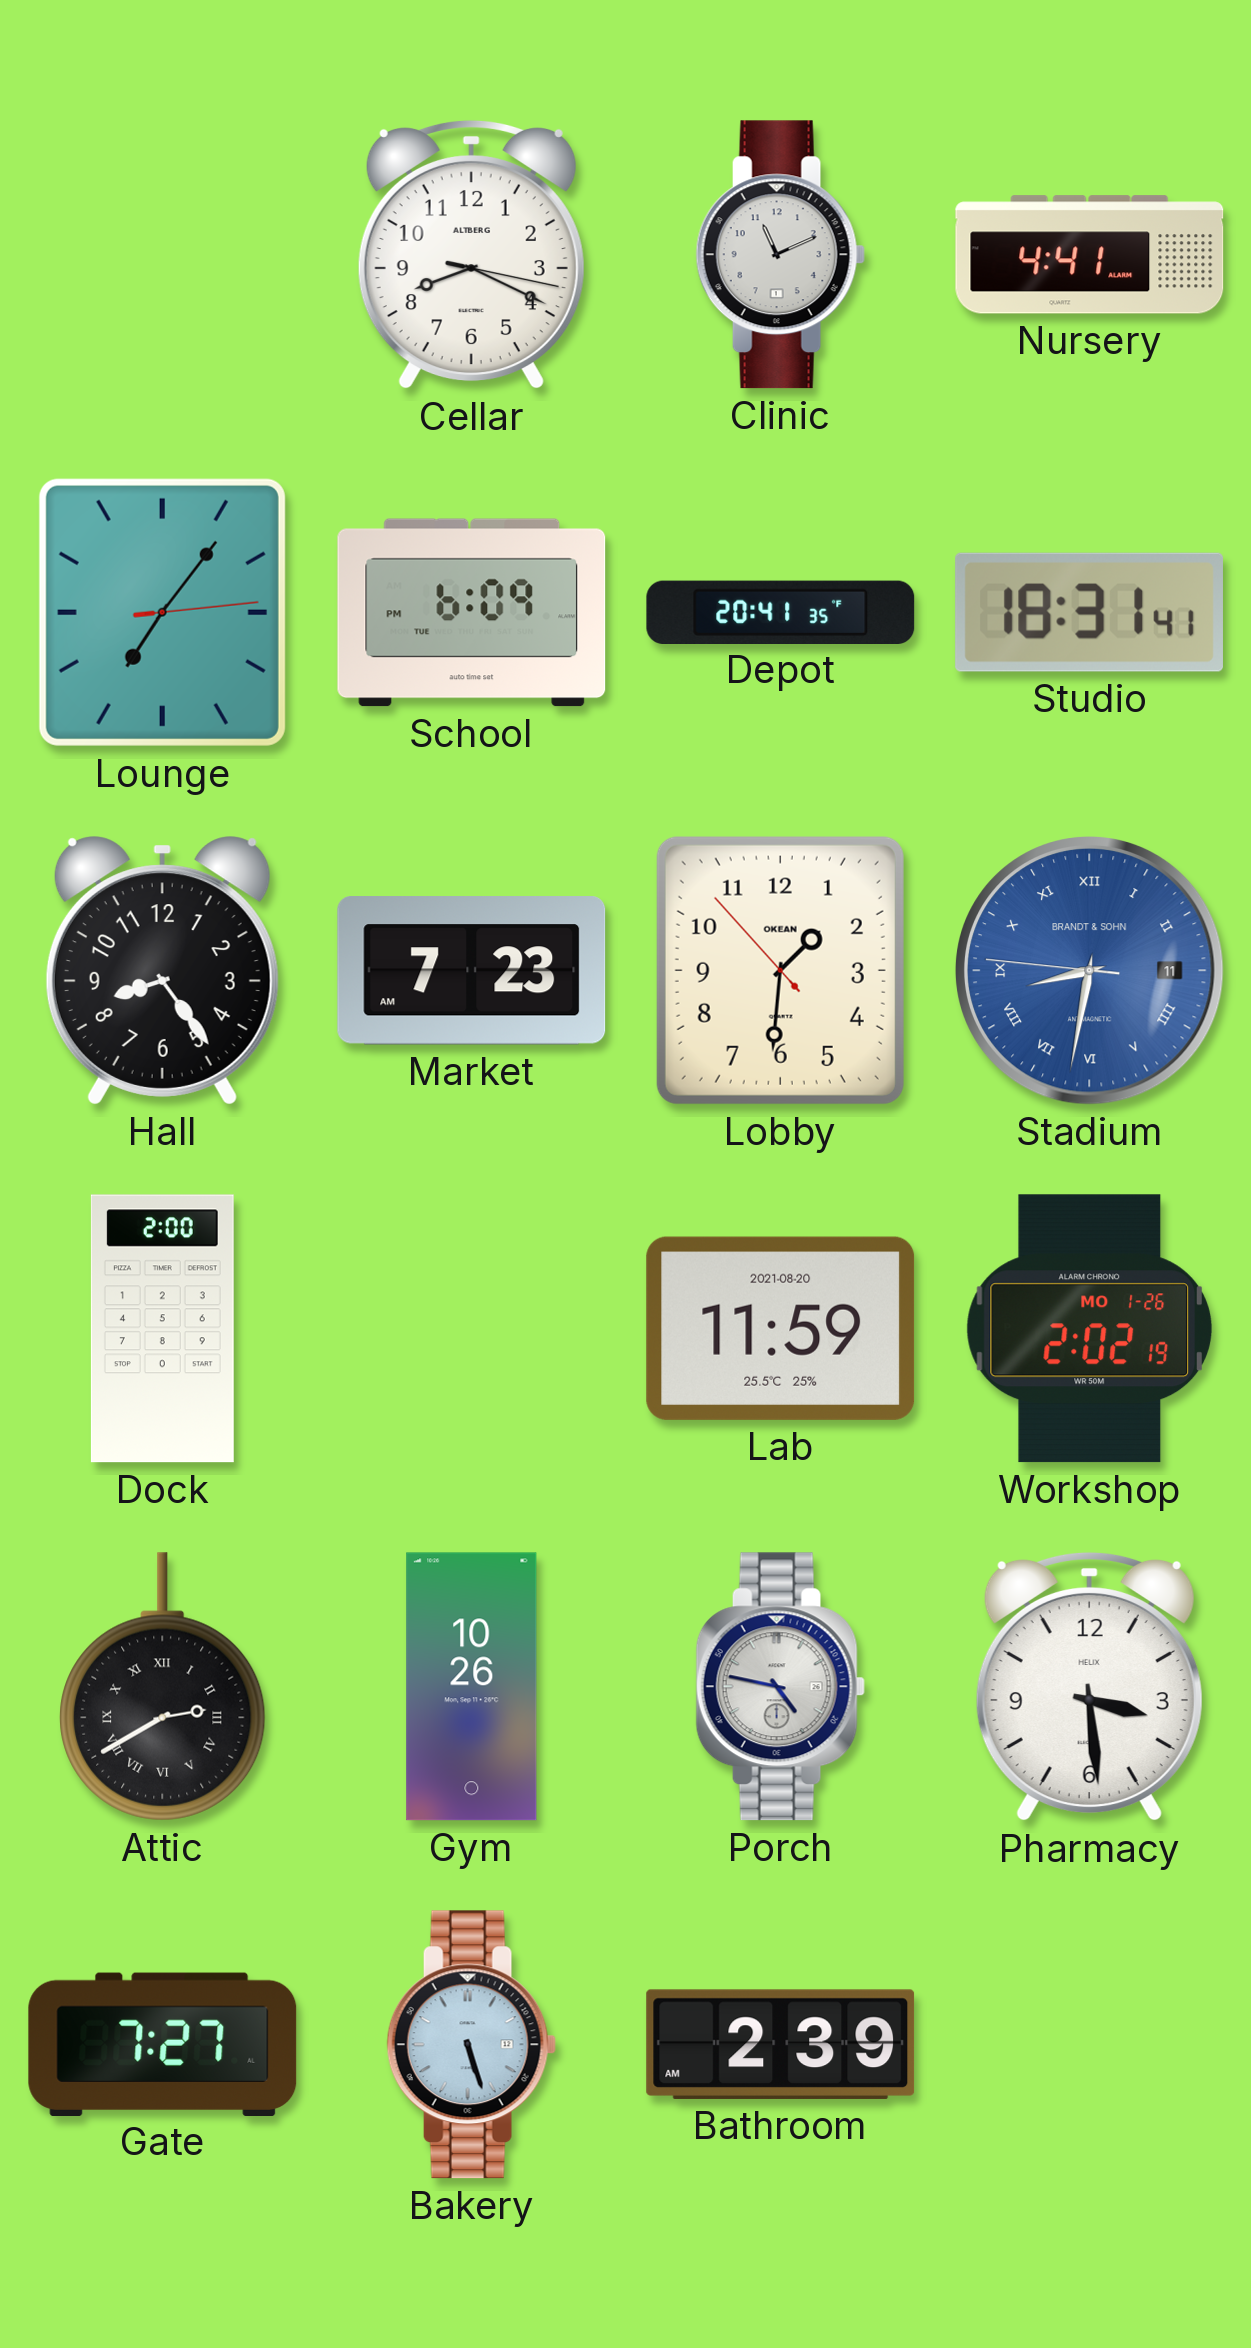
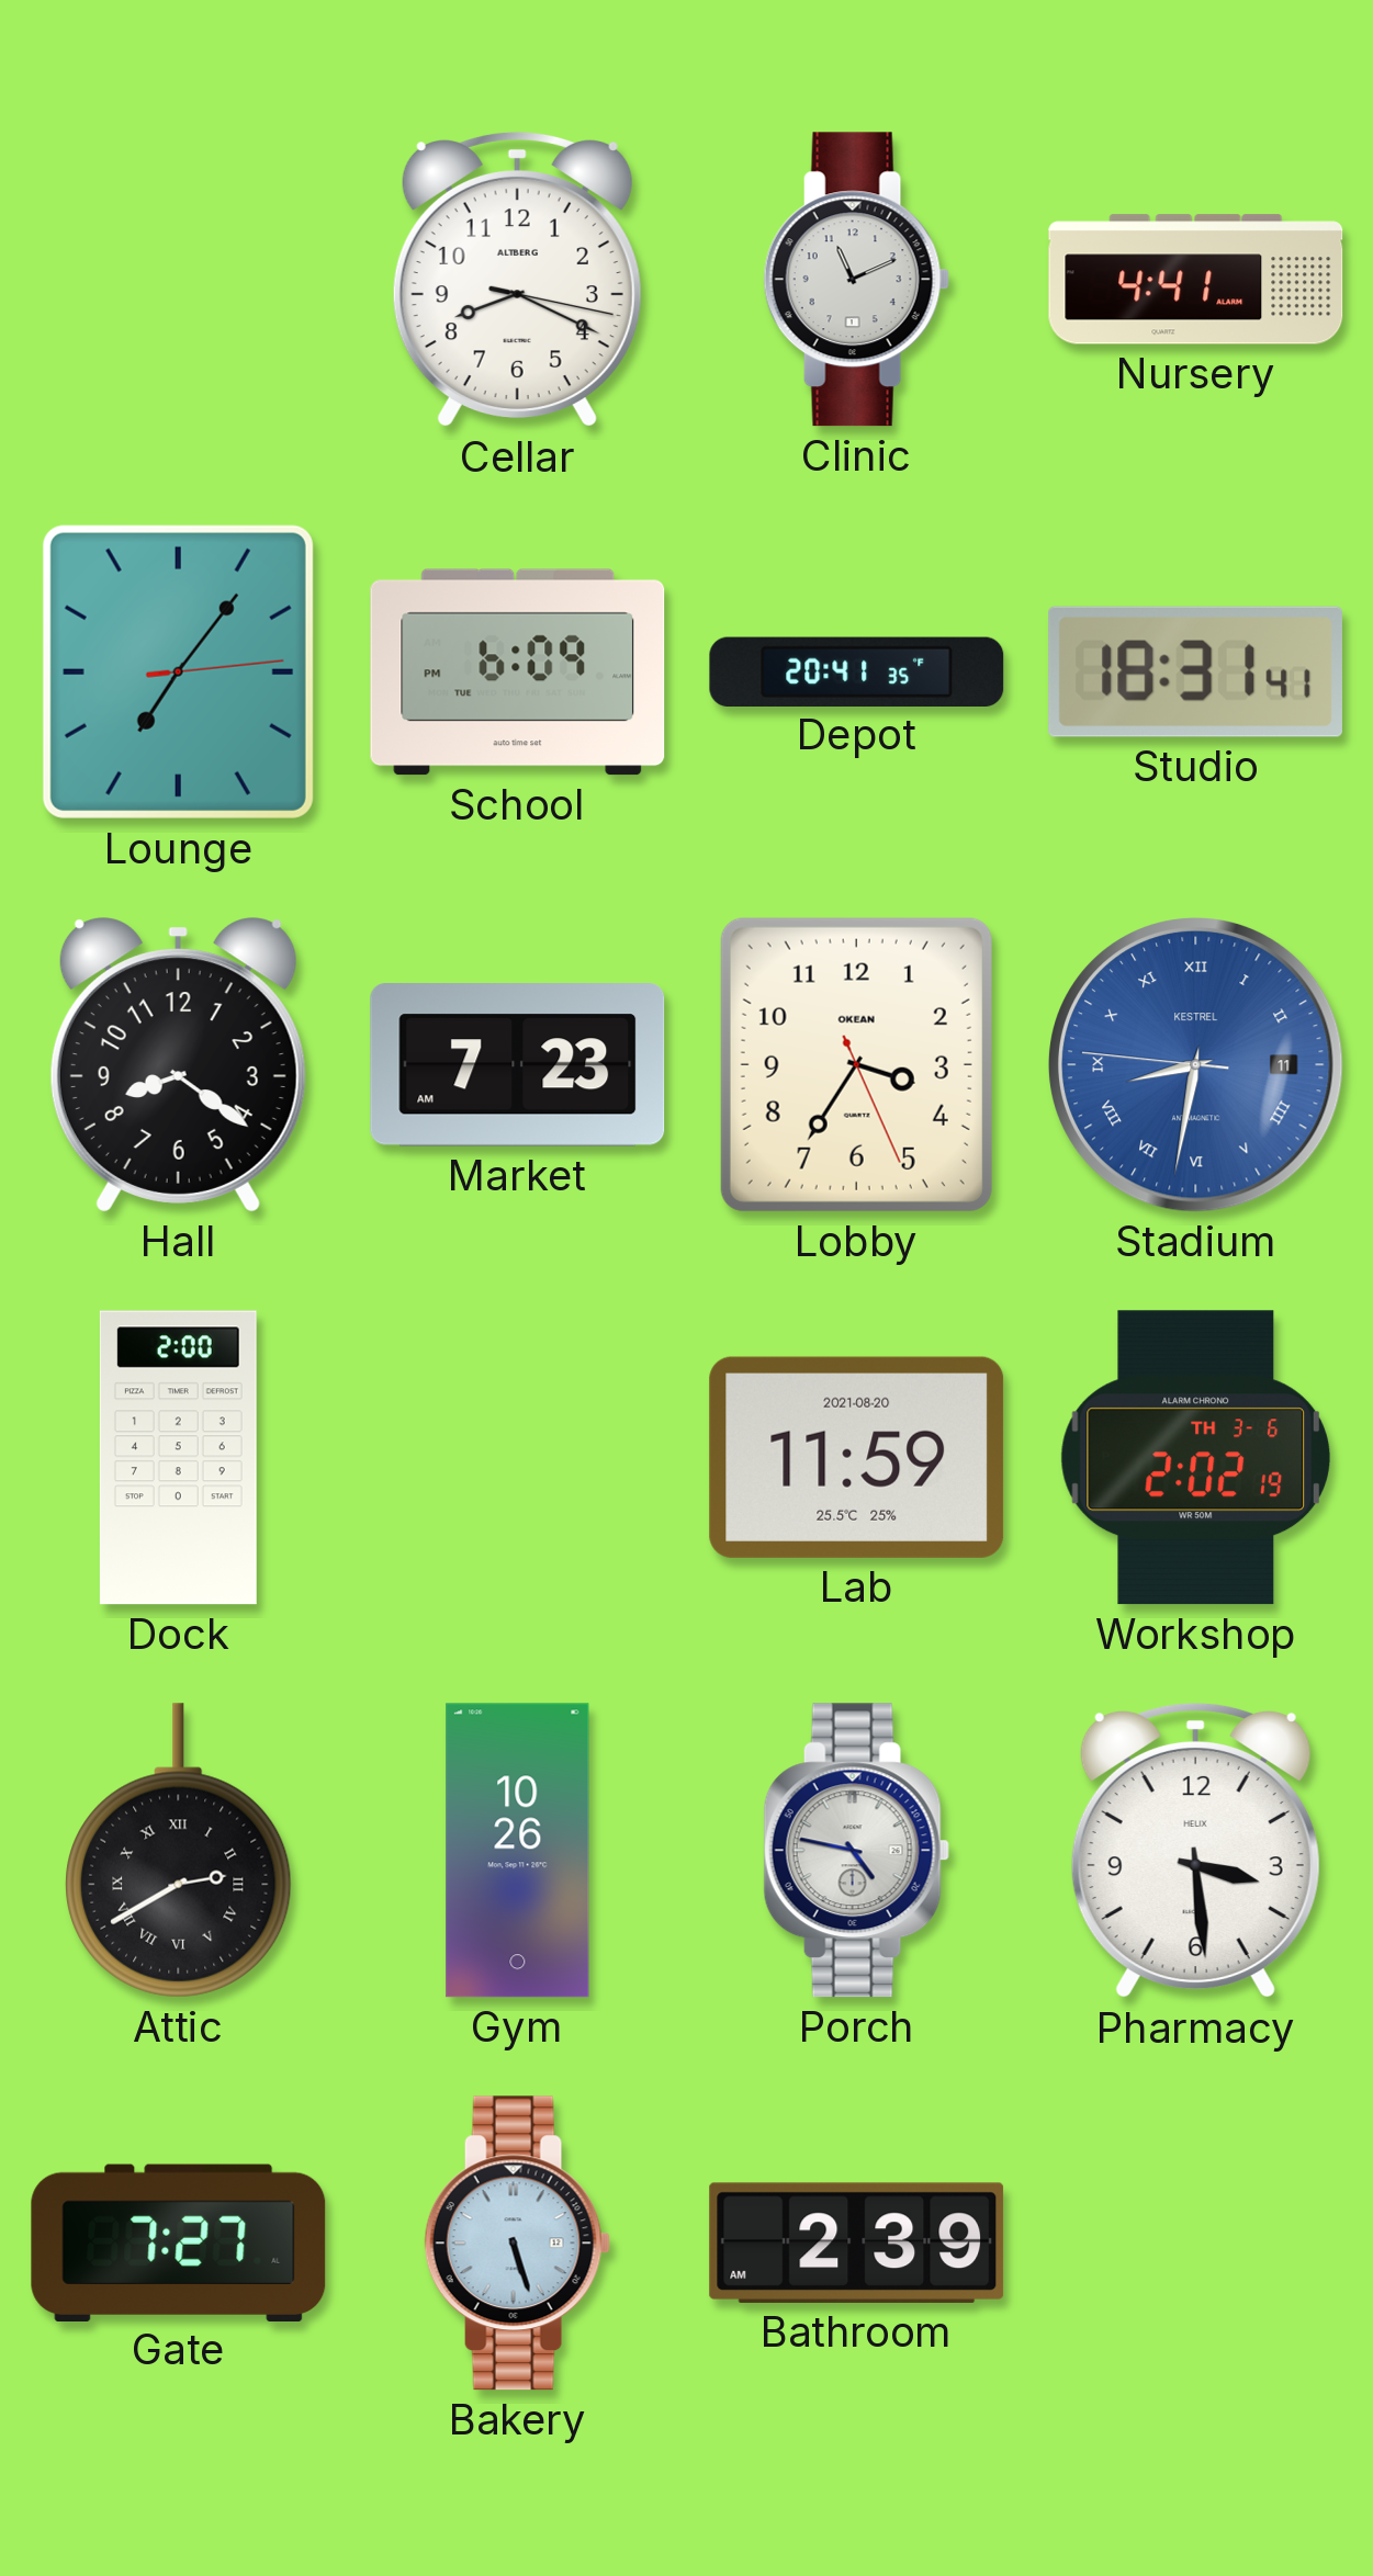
Hall: 8:24 -> 8:21
Lobby: 1:30 -> 3:35
Stadium brand: BRANDT & SOHN -> KESTREL
Workshop date: MO 1-26 -> TH 3-6
